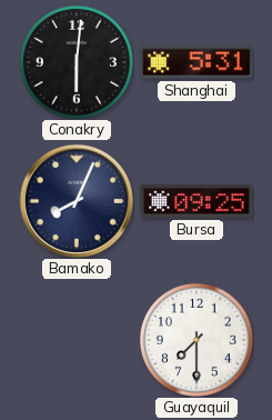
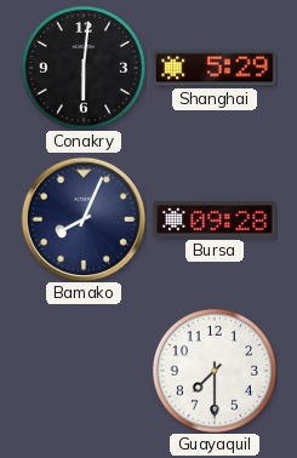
Shanghai: 5:31 -> 5:29
Bursa: 09:25 -> 09:28
